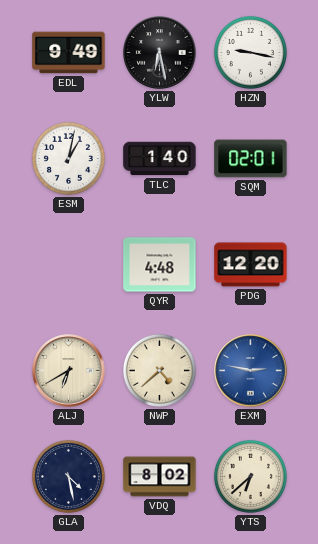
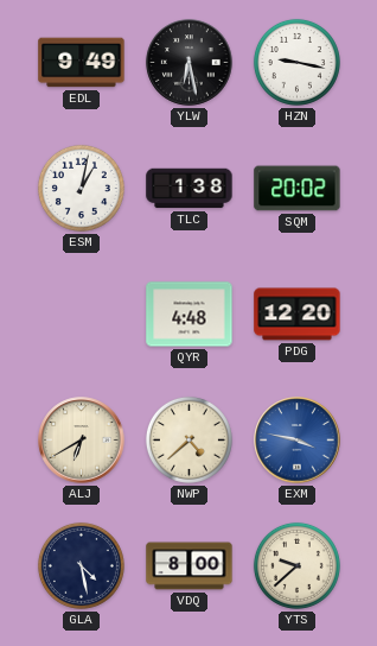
TLC: 1:40 -> 1:38
SQM: 02:01 -> 20:02
EXM: 2:47 -> 3:47
VDQ: 8:02 -> 8:00
YTS: 6:38 -> 9:38
